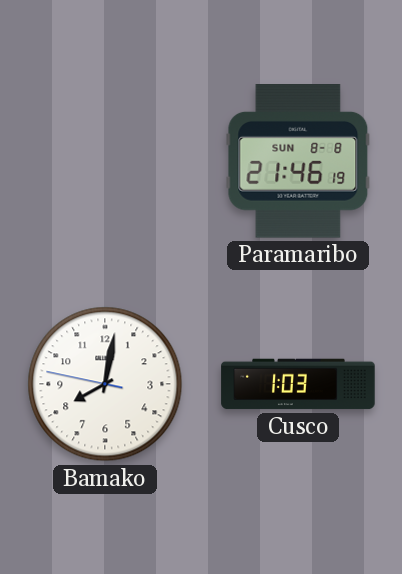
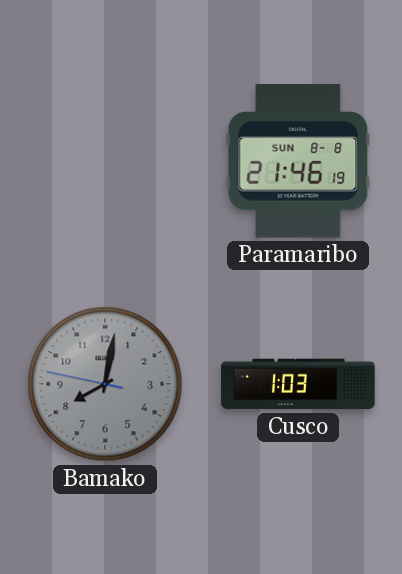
Bamako dial: white -> grey
